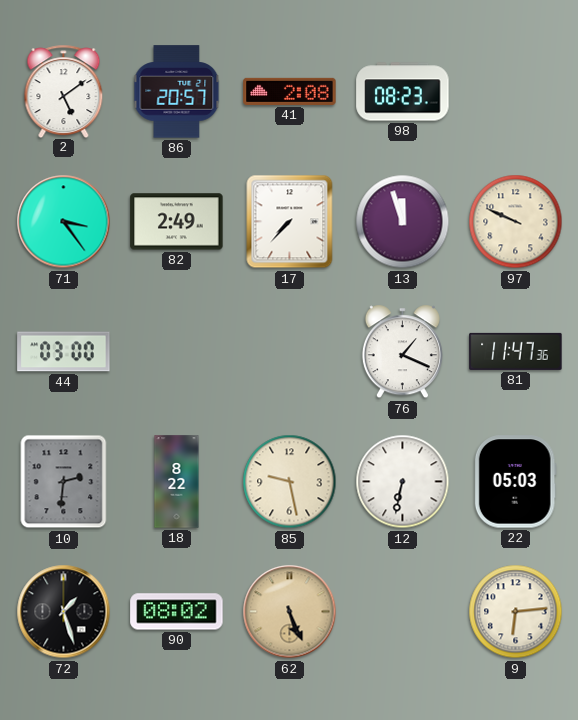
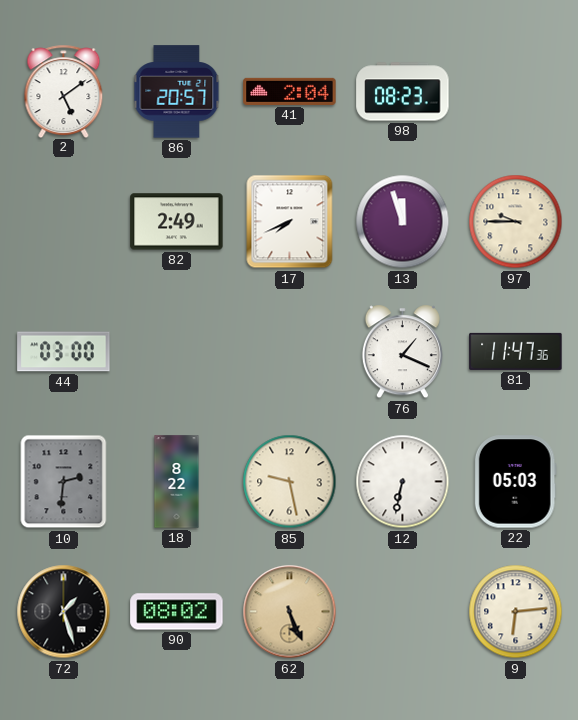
41: 2:08 -> 2:04
71: 3:24 -> none
17: 7:37 -> 7:41
97: 9:49 -> 9:45
